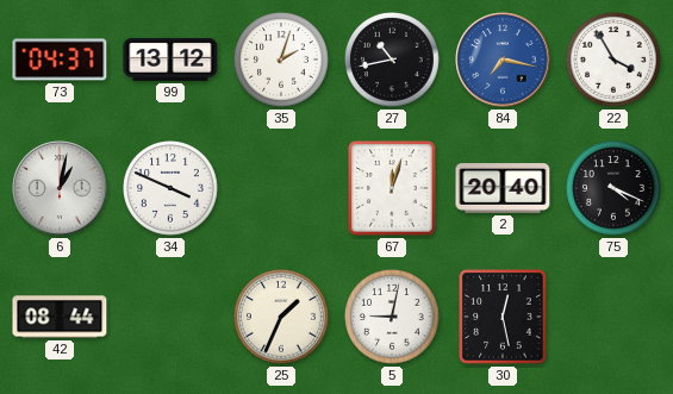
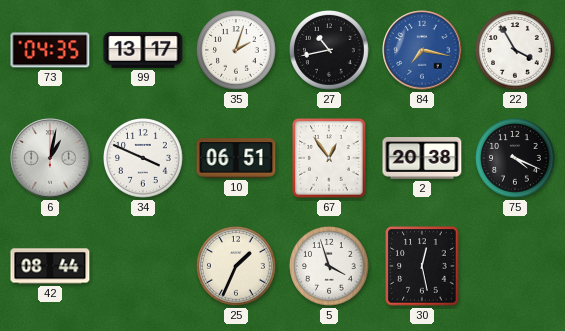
73: 04:37 -> 04:35
99: 13:12 -> 13:17
10: none -> 06:51
67: 12:03 -> 12:54
2: 20:40 -> 20:38
5: 9:02 -> 3:57
